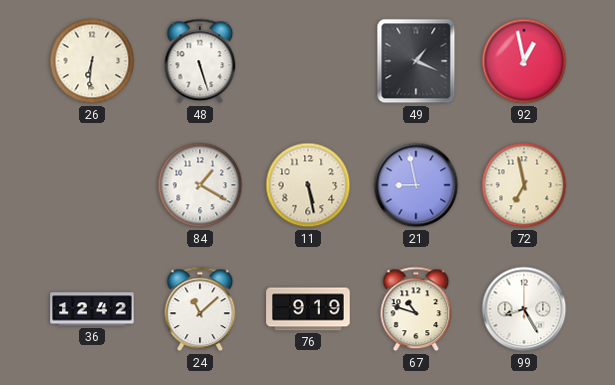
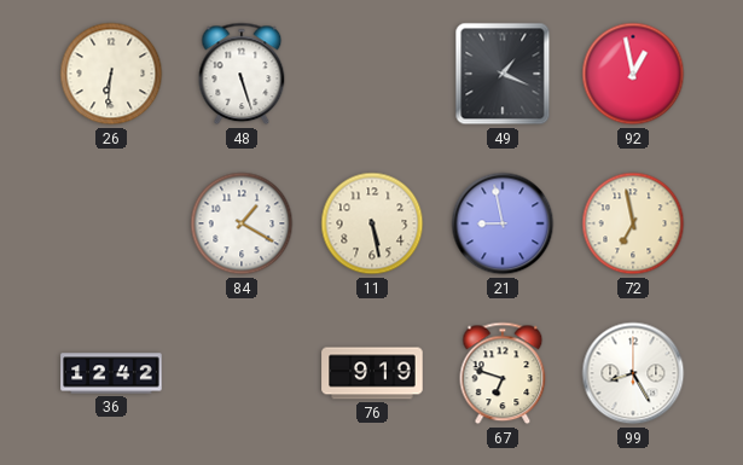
24: 11:08 -> none
67: 10:48 -> 6:48
